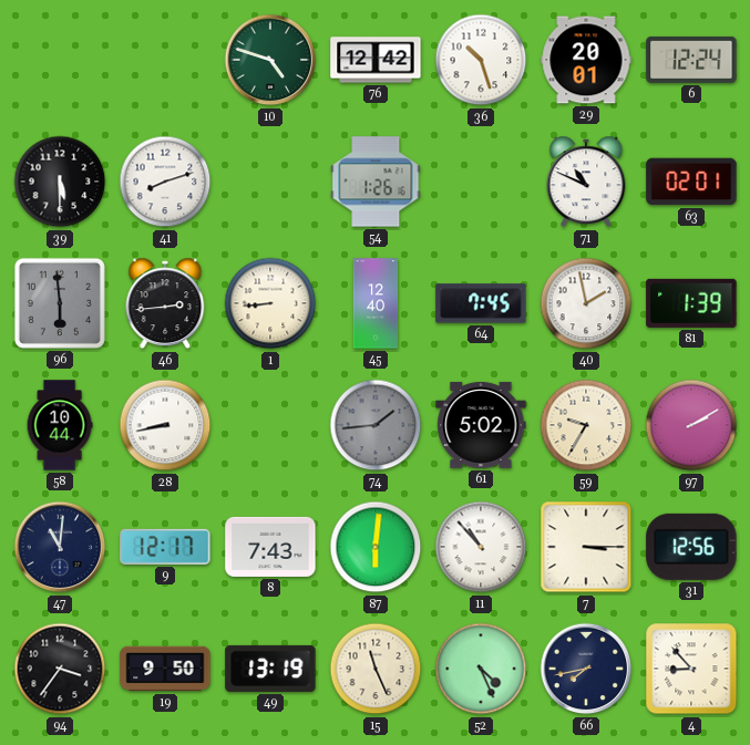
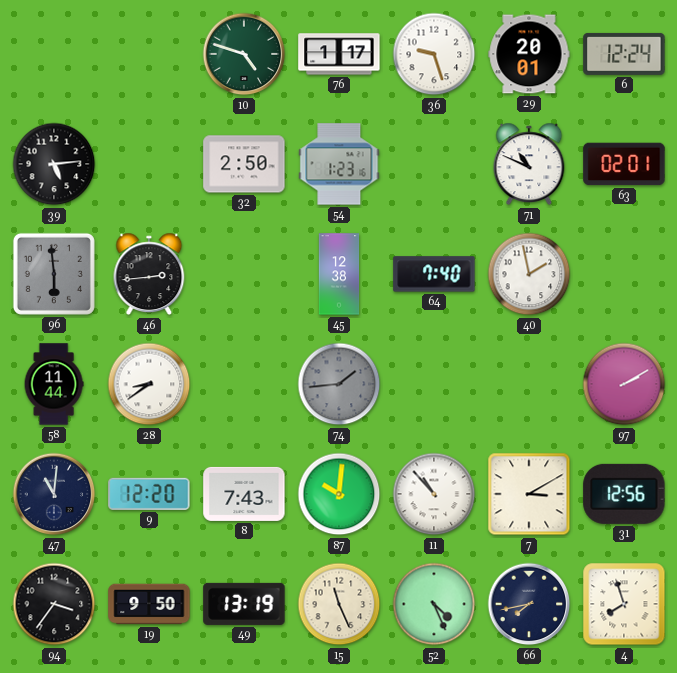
76: 12:42 -> 1:17
36: 10:27 -> 9:27
39: 5:30 -> 5:14
41: 8:12 -> none
32: none -> 2:50
54: 1:26 -> 1:23
1: 8:44 -> none
45: 12:40 -> 12:38
64: 7:45 -> 7:40
81: 1:39 -> none
58: 10:44 -> 11:44
28: 8:43 -> 8:39
61: 5:02 -> none
59: 9:35 -> none
9: 12:17 -> 12:20
87: 6:01 -> 10:01
7: 3:15 -> 3:10
4: 8:53 -> 7:57
